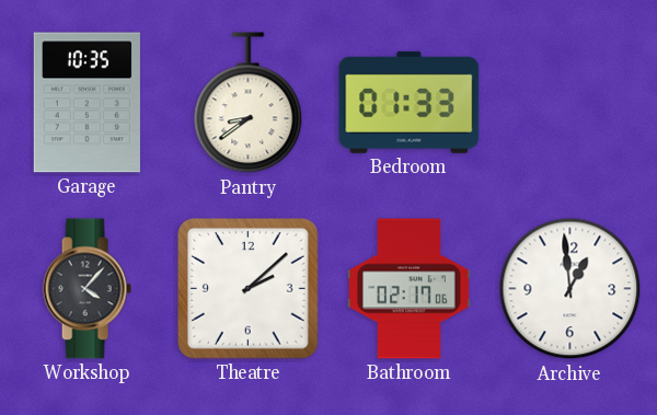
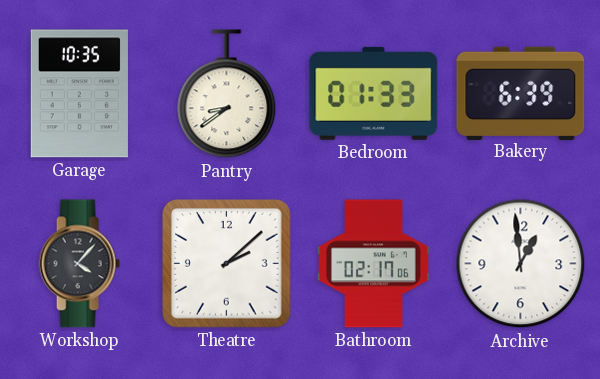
Bakery: none -> 6:39
